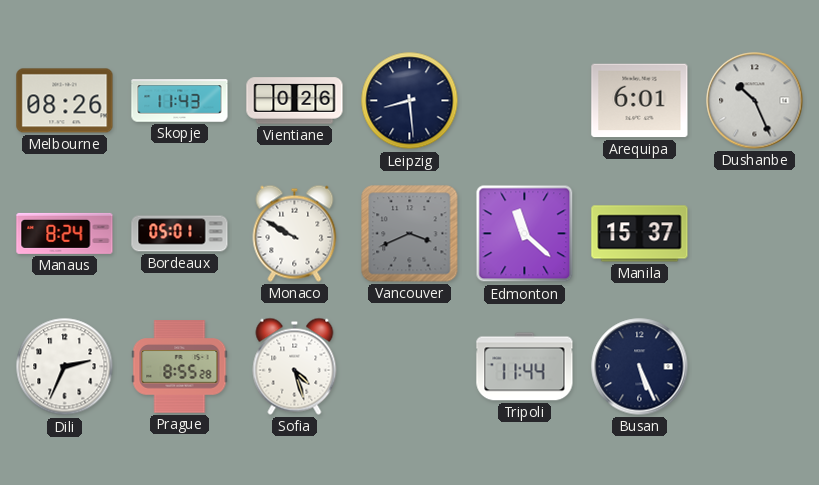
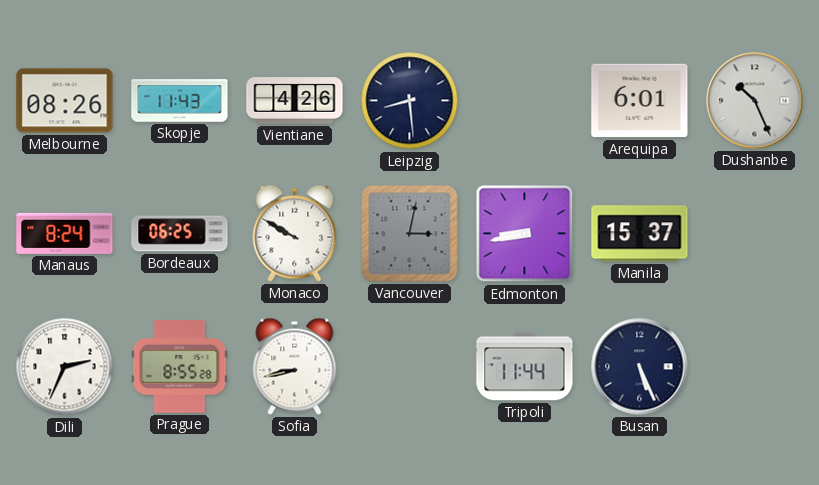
Vientiane: 0:26 -> 4:26
Bordeaux: 05:01 -> 06:25
Vancouver: 3:41 -> 3:02
Edmonton: 11:22 -> 8:43
Sofia: 4:27 -> 8:43
